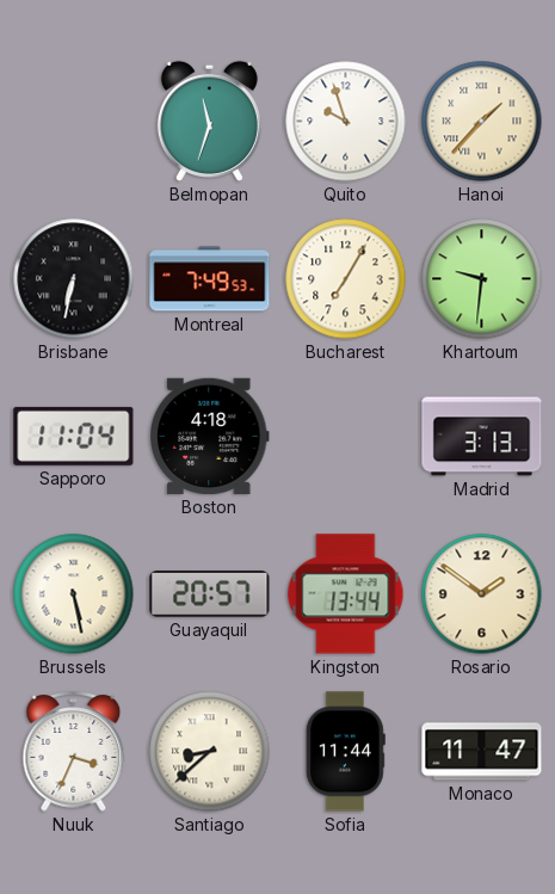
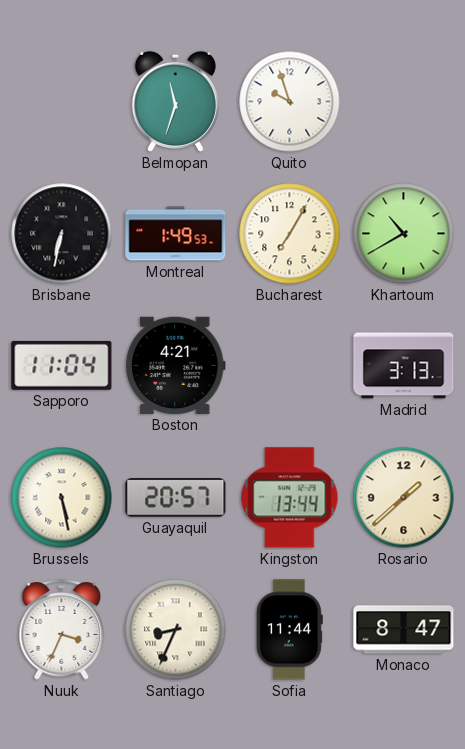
Hanoi: 1:37 -> none
Montreal: 7:49 -> 1:49
Khartoum: 9:31 -> 10:40
Boston: 4:18 -> 4:21
Rosario: 1:51 -> 1:38
Santiago: 8:38 -> 8:34
Monaco: 11:47 -> 8:47
